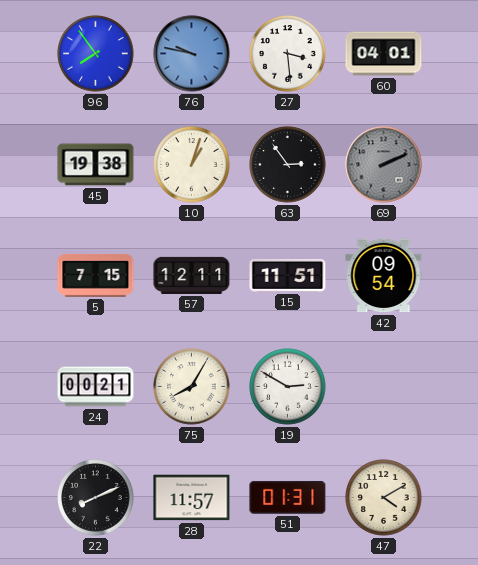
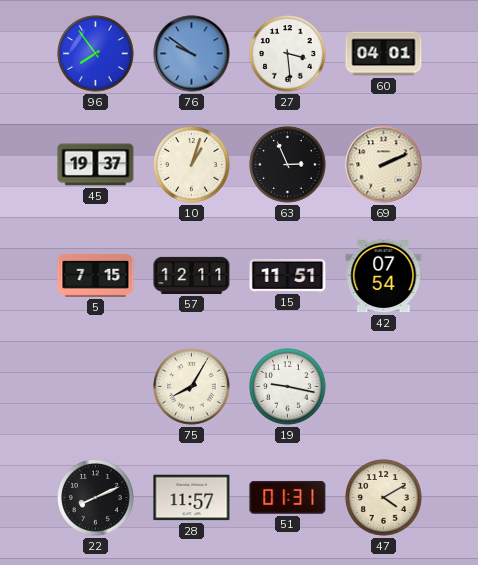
76: 9:47 -> 9:51
45: 19:38 -> 19:37
63: 2:54 -> 2:56
69 dial: grey -> cream
42: 09:54 -> 07:54
24: 00:21 -> none
19: 2:50 -> 9:17
